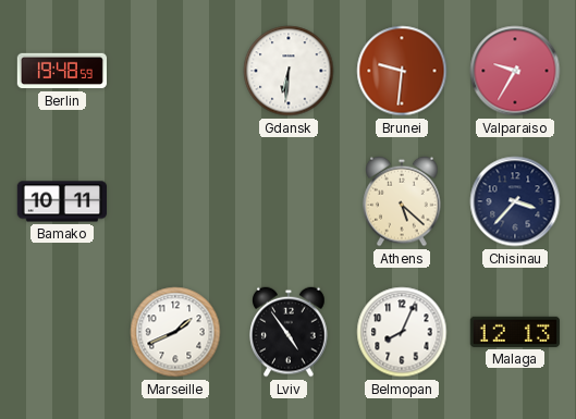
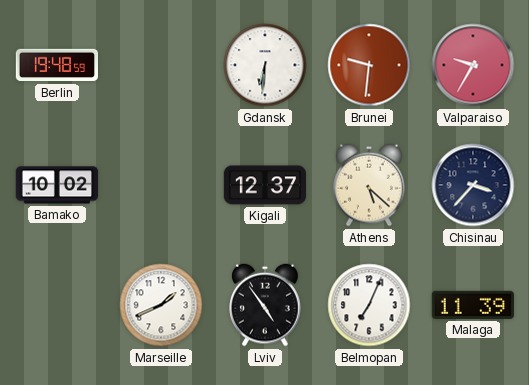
Bamako: 10:11 -> 10:02
Kigali: none -> 12:37
Belmopan: 8:04 -> 7:04
Malaga: 12:13 -> 11:39
